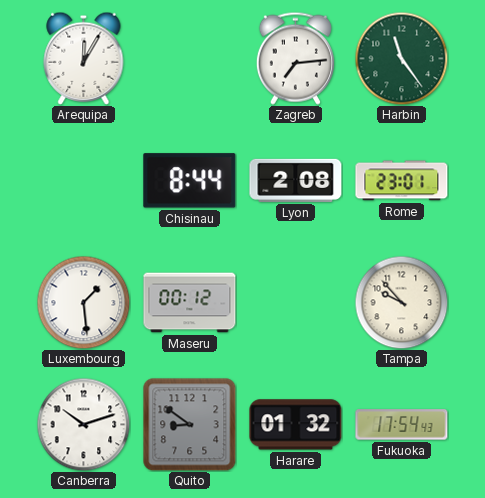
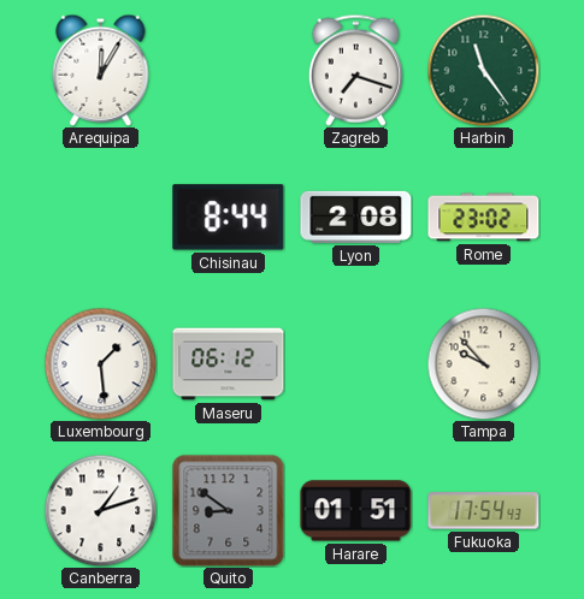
Zagreb: 7:14 -> 7:18
Rome: 23:01 -> 23:02
Maseru: 00:12 -> 06:12
Canberra: 10:12 -> 1:12
Harare: 01:32 -> 01:51
